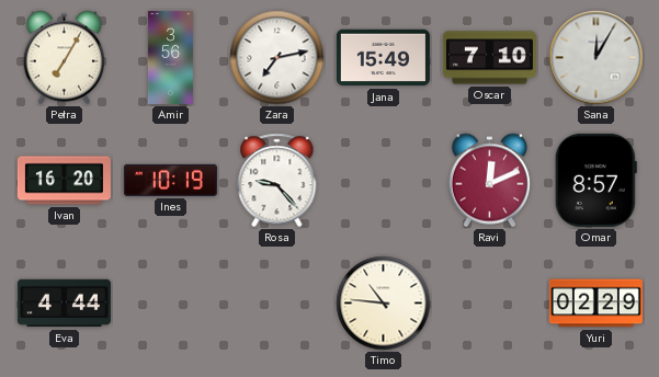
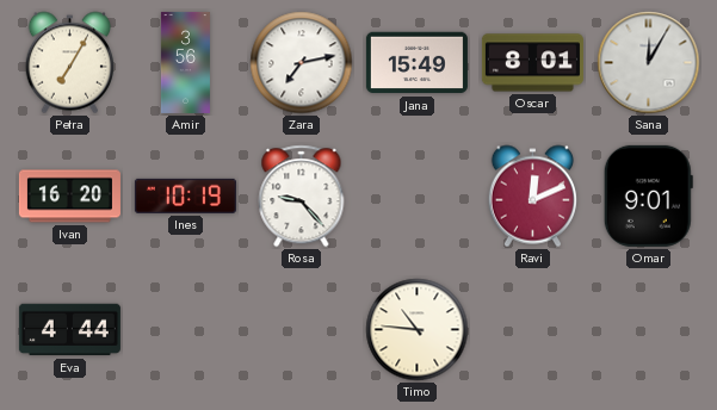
Oscar: 7:10 -> 8:01
Omar: 8:57 -> 9:01
Yuri: 02:29 -> none
